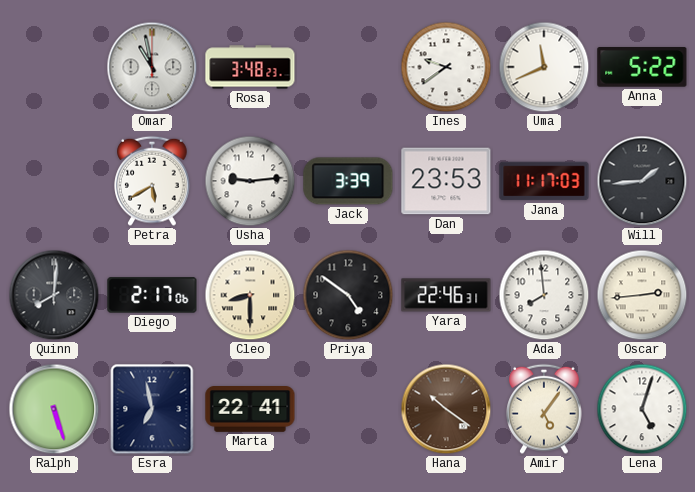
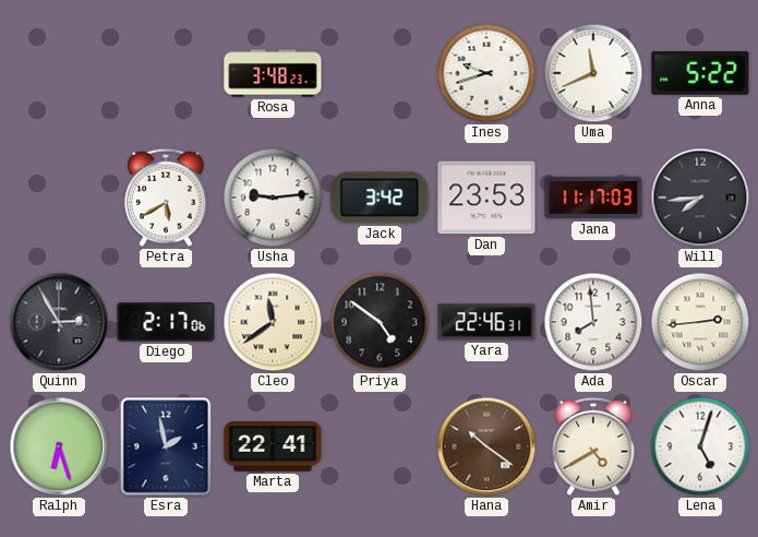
Omar: 10:58 -> none
Ines: 9:39 -> 9:42
Jack: 3:39 -> 3:42
Will: 1:44 -> 7:44
Quinn: 8:01 -> 2:55
Cleo: 8:30 -> 11:39
Ralph: 5:27 -> 6:27
Esra: 6:58 -> 1:58
Amir: 5:06 -> 4:40
